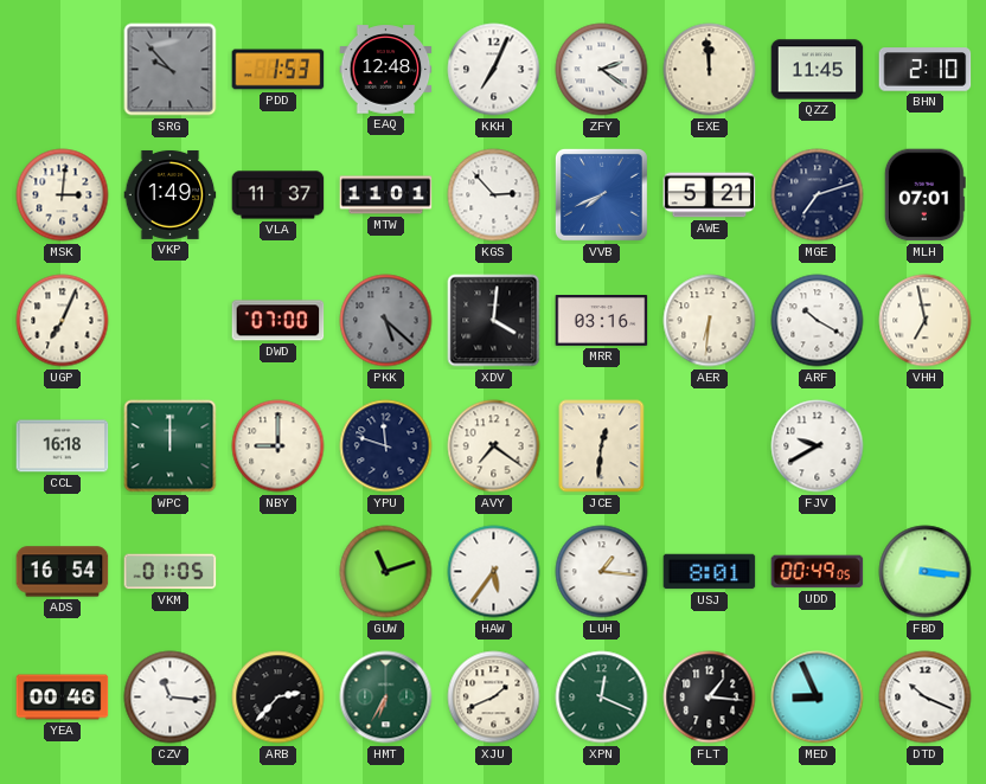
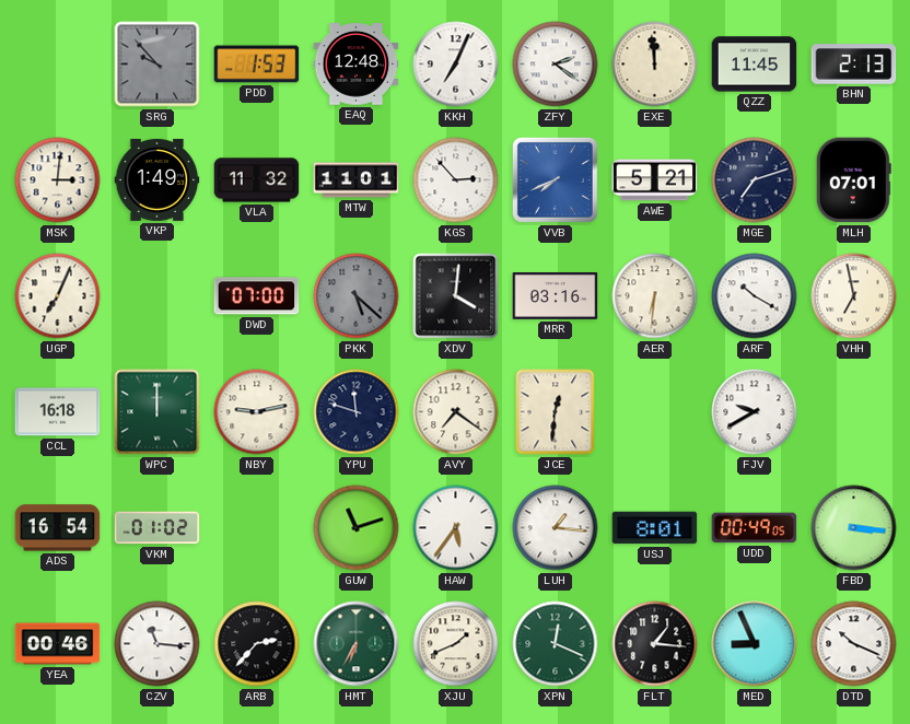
BHN: 2:10 -> 2:13
VLA: 11:37 -> 11:32
NBY: 9:00 -> 9:13
VKM: 01:05 -> 01:02
